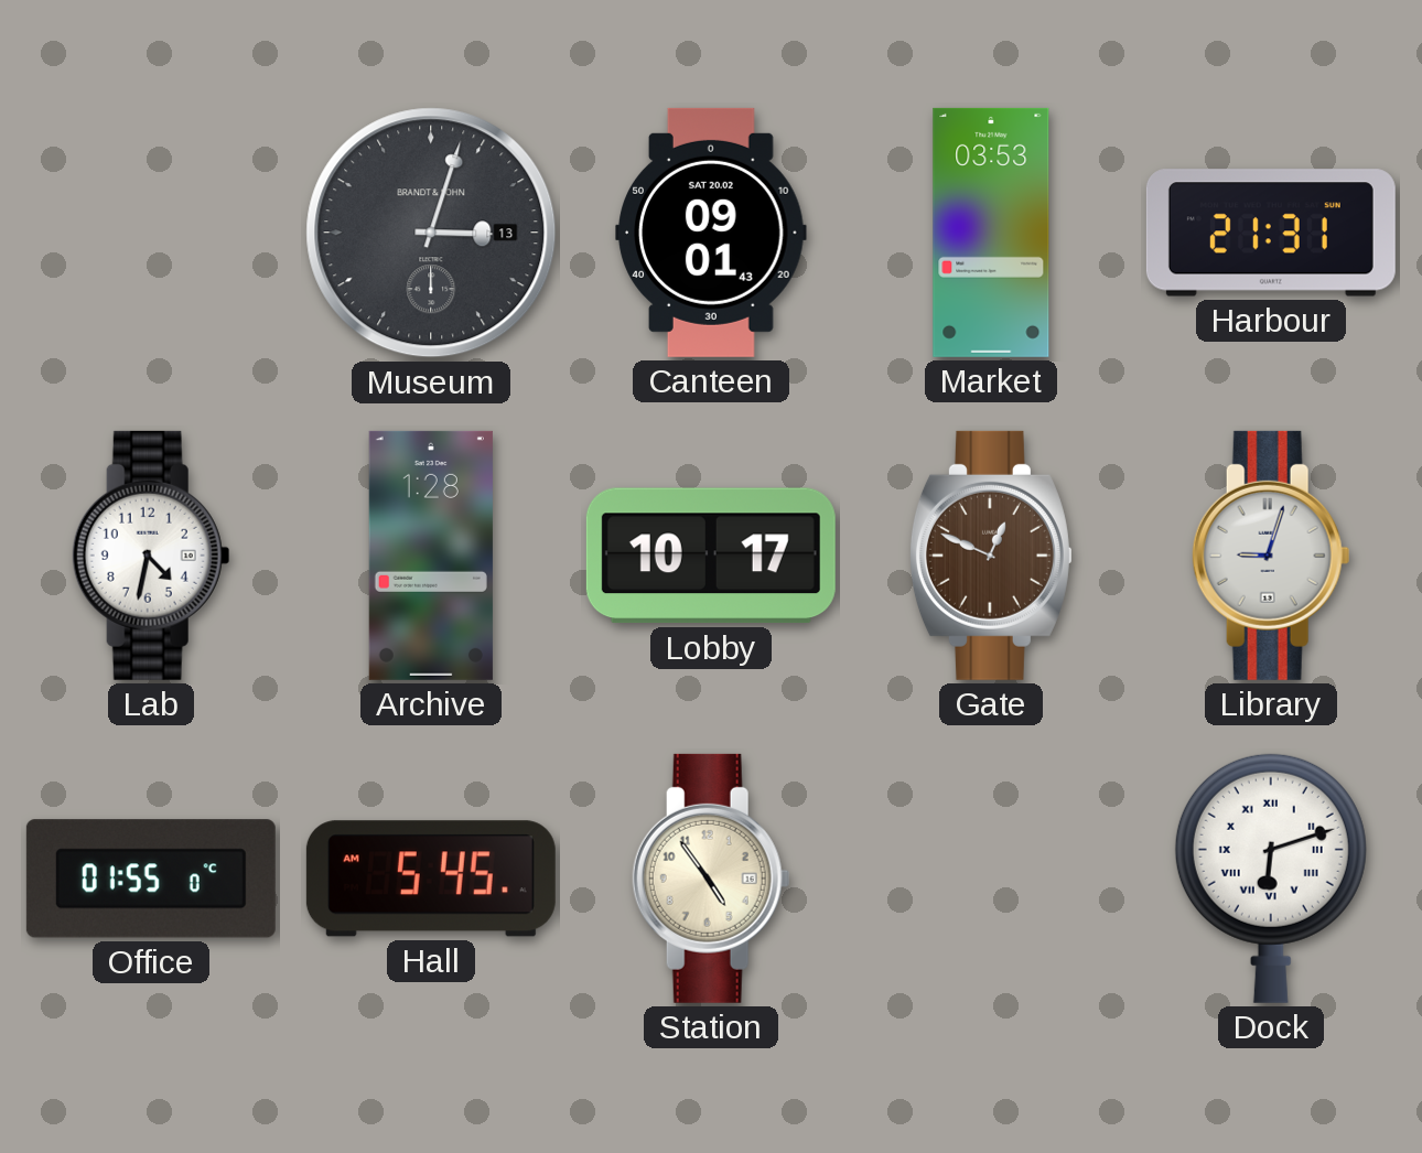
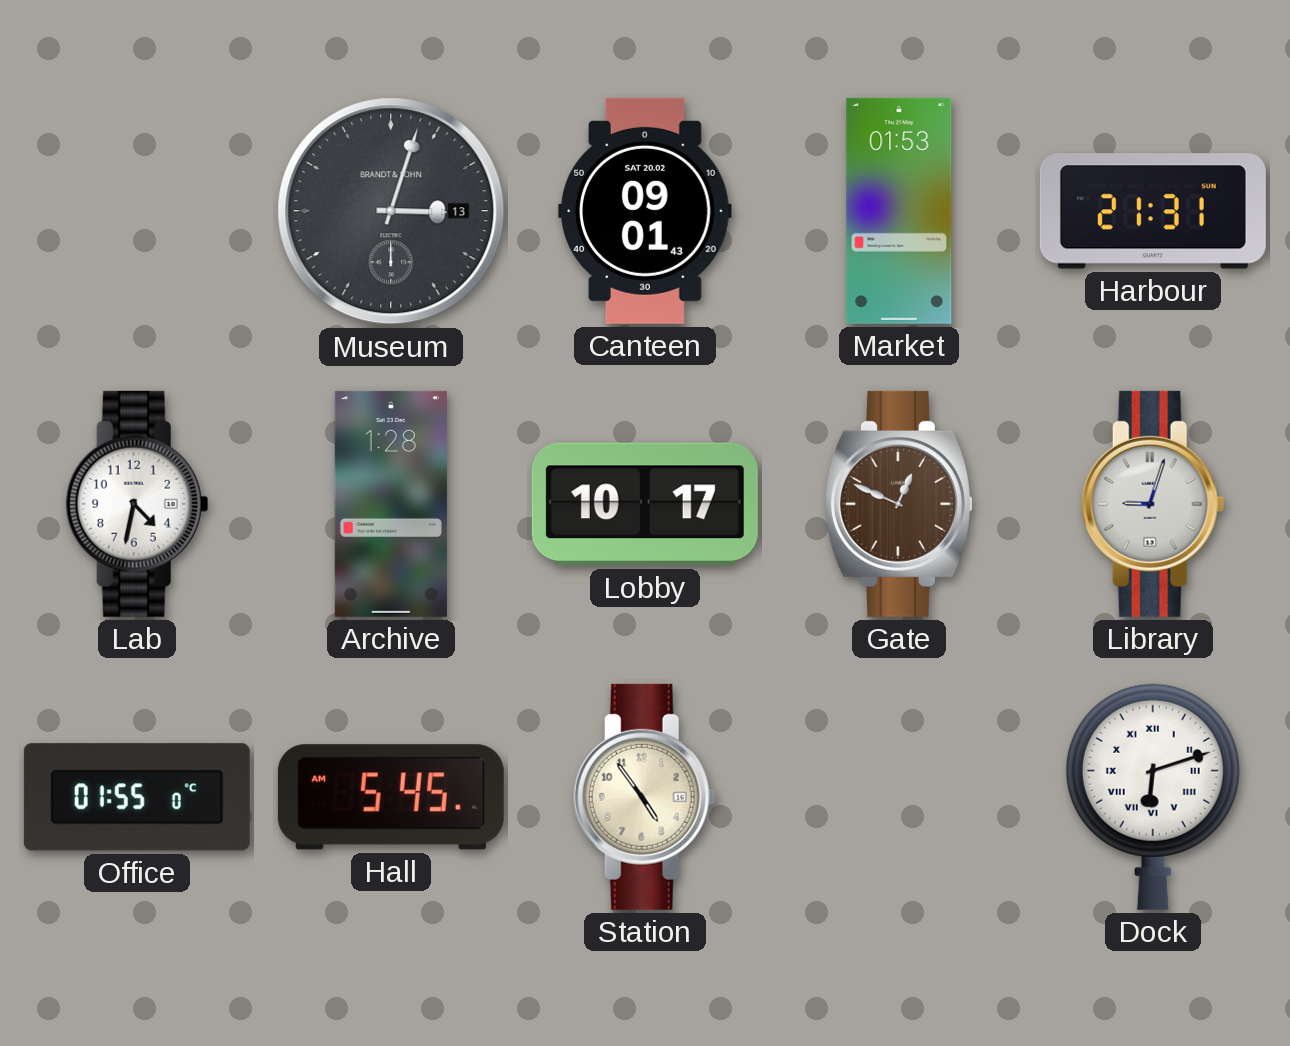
Market: 03:53 -> 01:53
